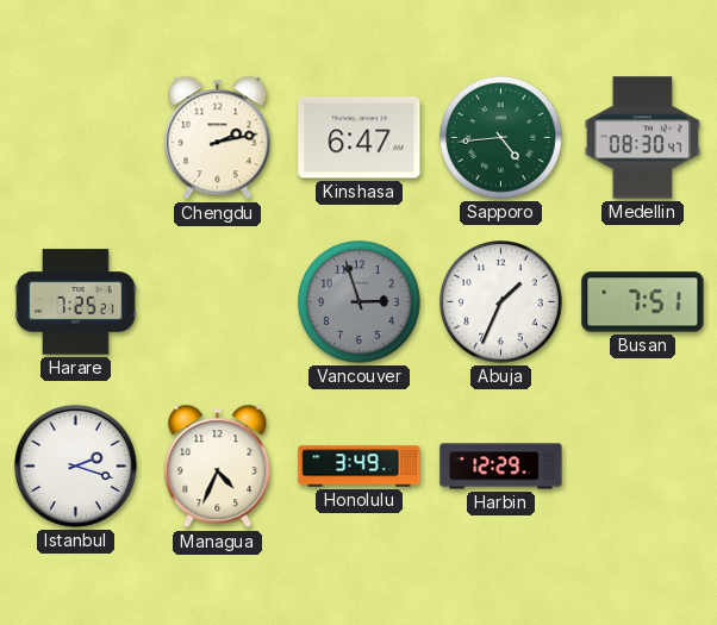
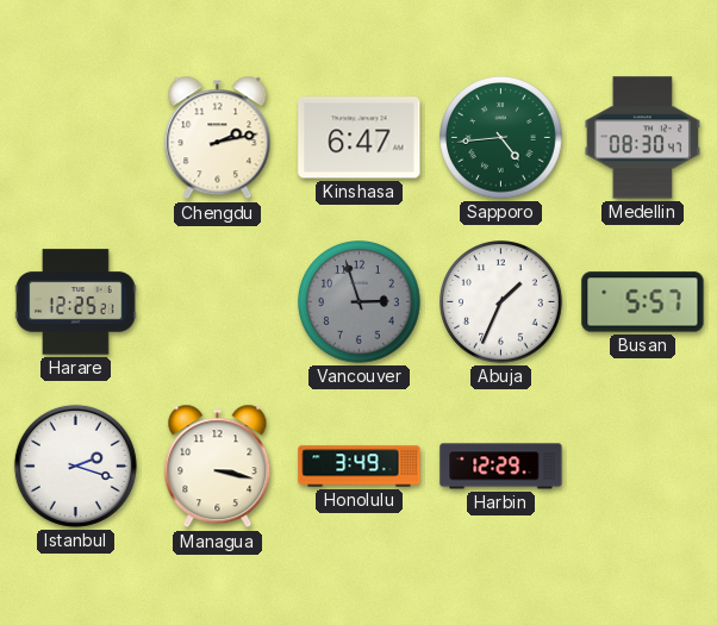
Harare: 7:25 -> 12:25
Busan: 7:51 -> 5:57
Managua: 4:34 -> 3:17
